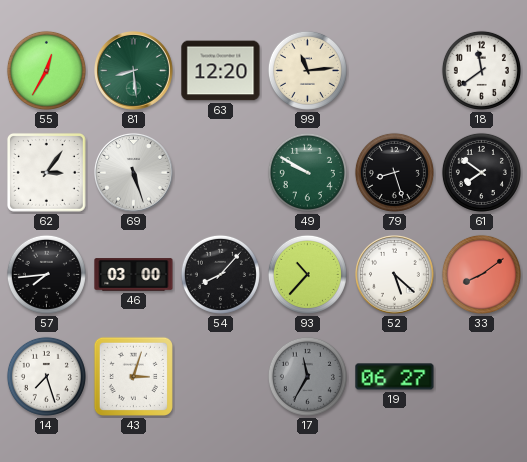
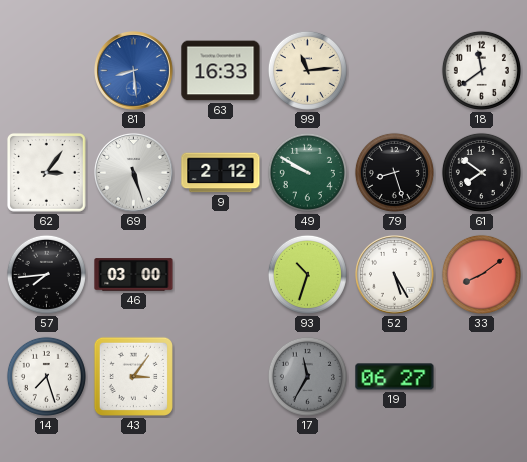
55: 12:35 -> none
81 dial: green -> blue
63: 12:20 -> 16:33
9: none -> 2:12
54: 8:07 -> none
93: 10:37 -> 10:33
52: 5:22 -> 5:25
43: 3:03 -> 3:06
